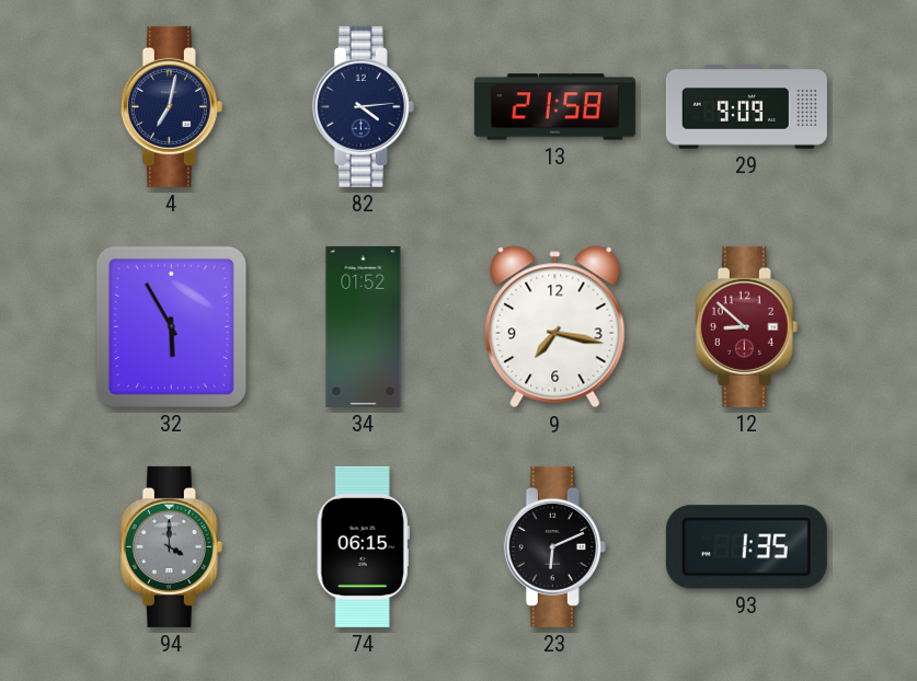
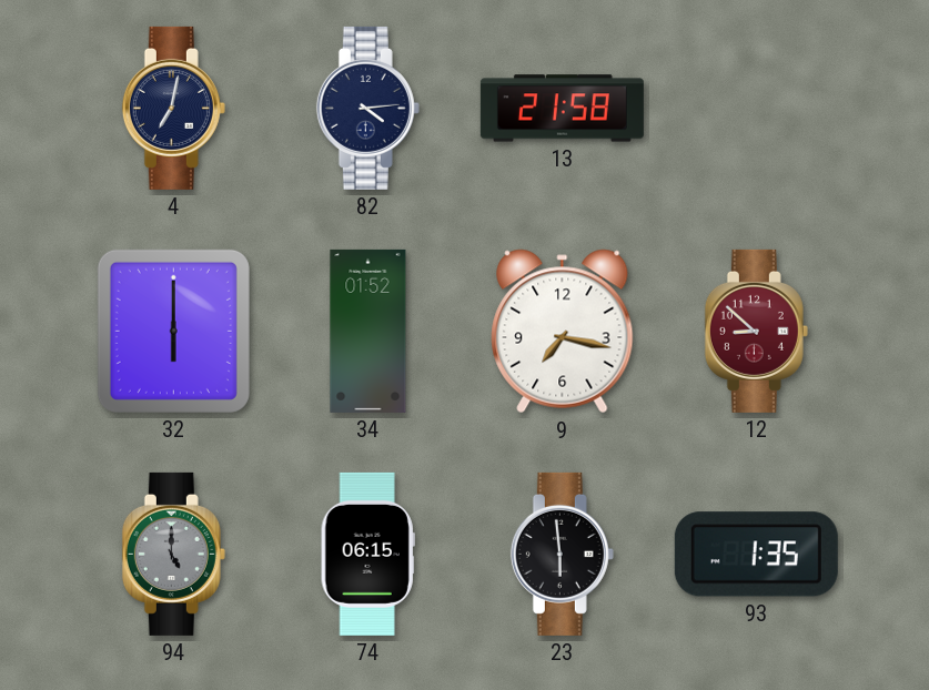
29: 9:09 -> none
32: 5:55 -> 6:00
94: 4:00 -> 5:00
23: 6:11 -> 5:59
